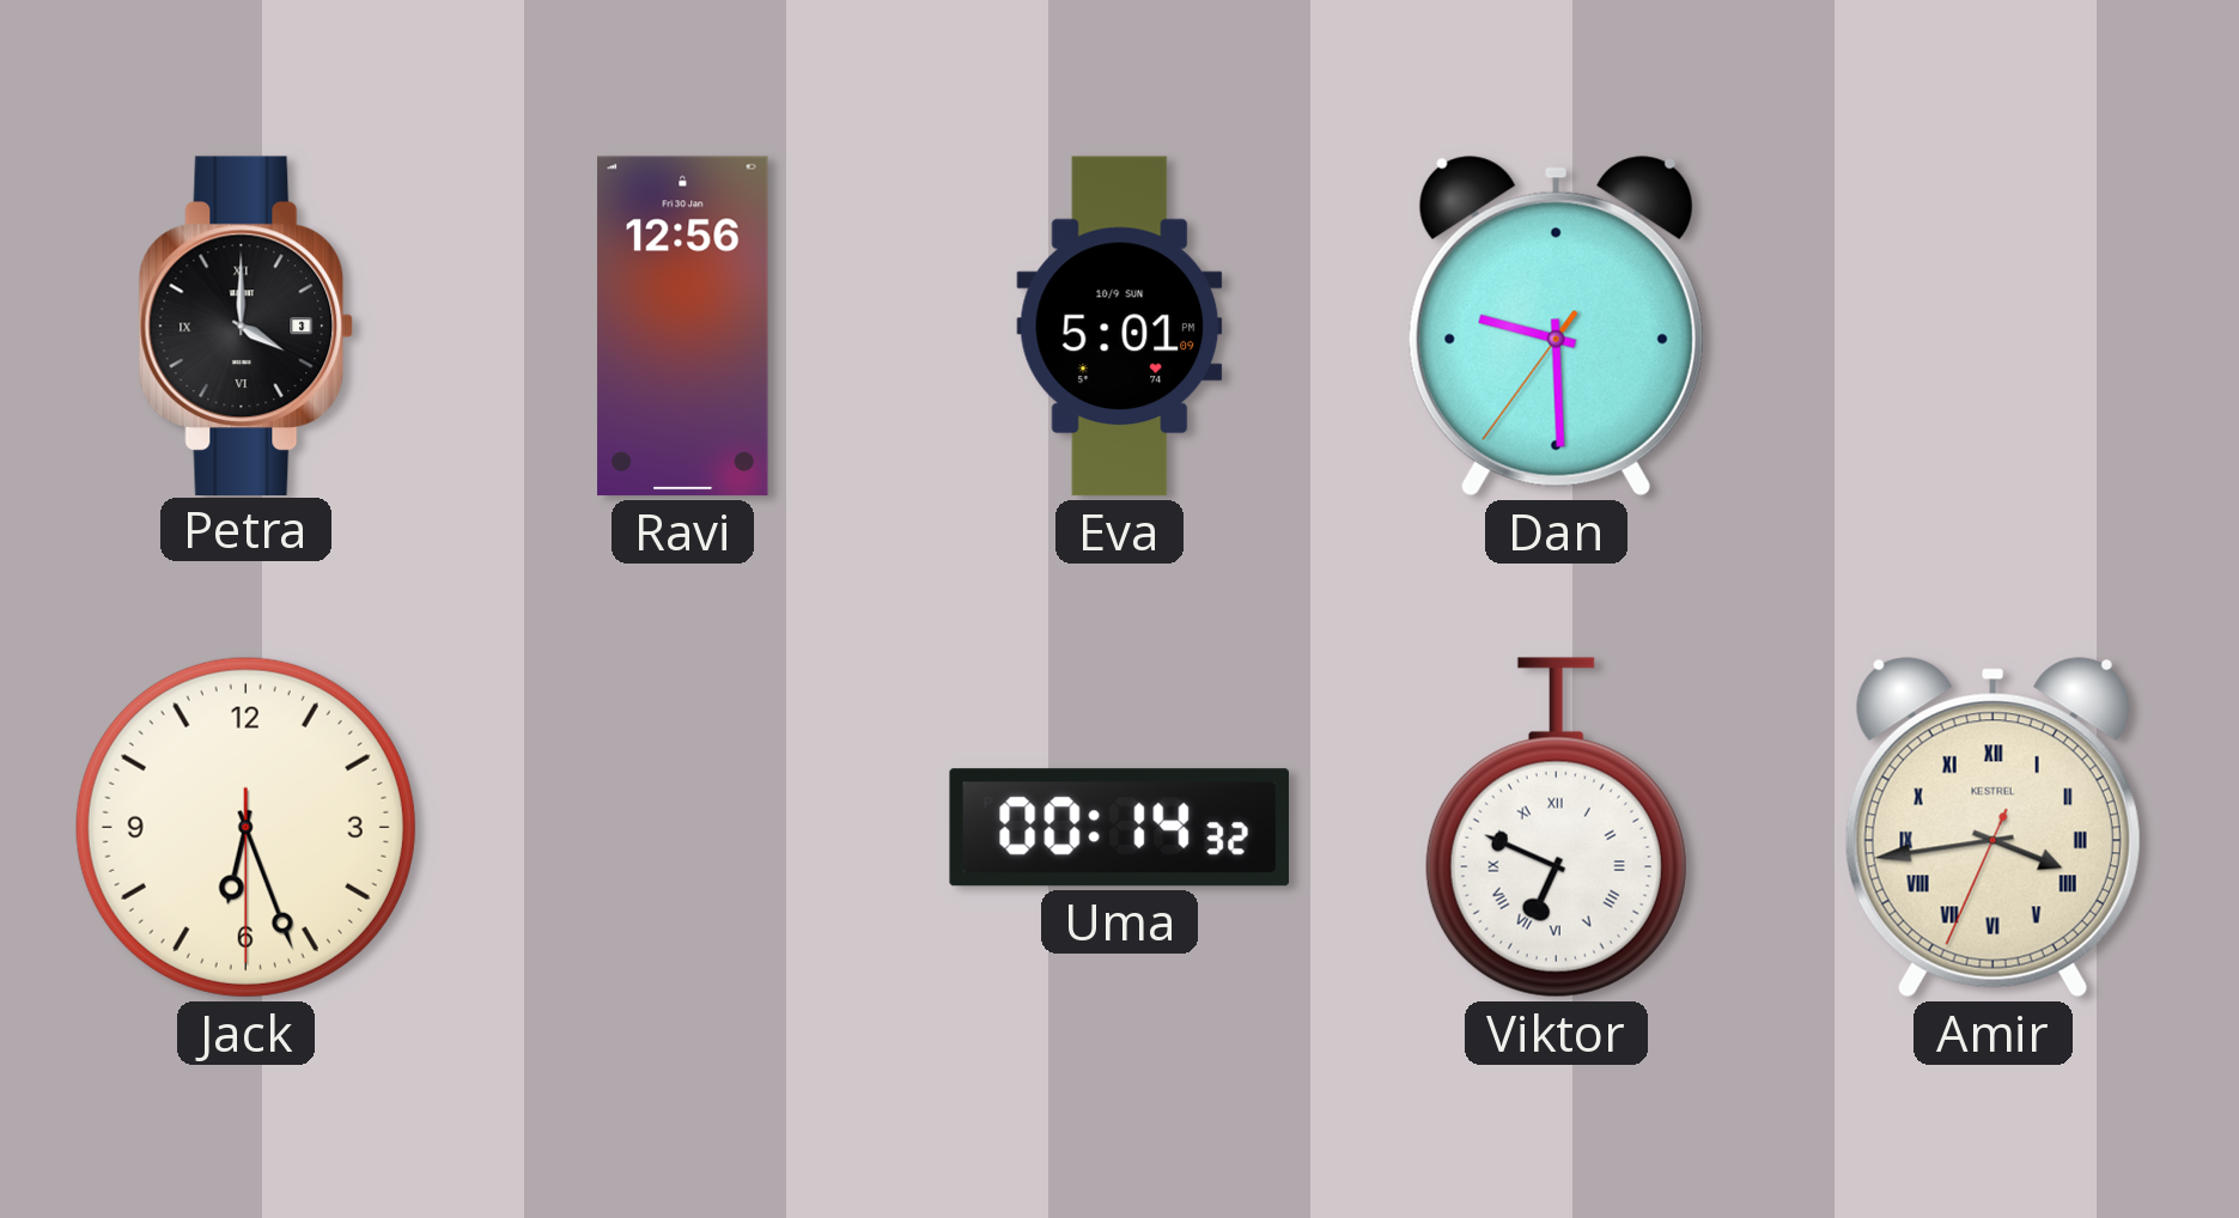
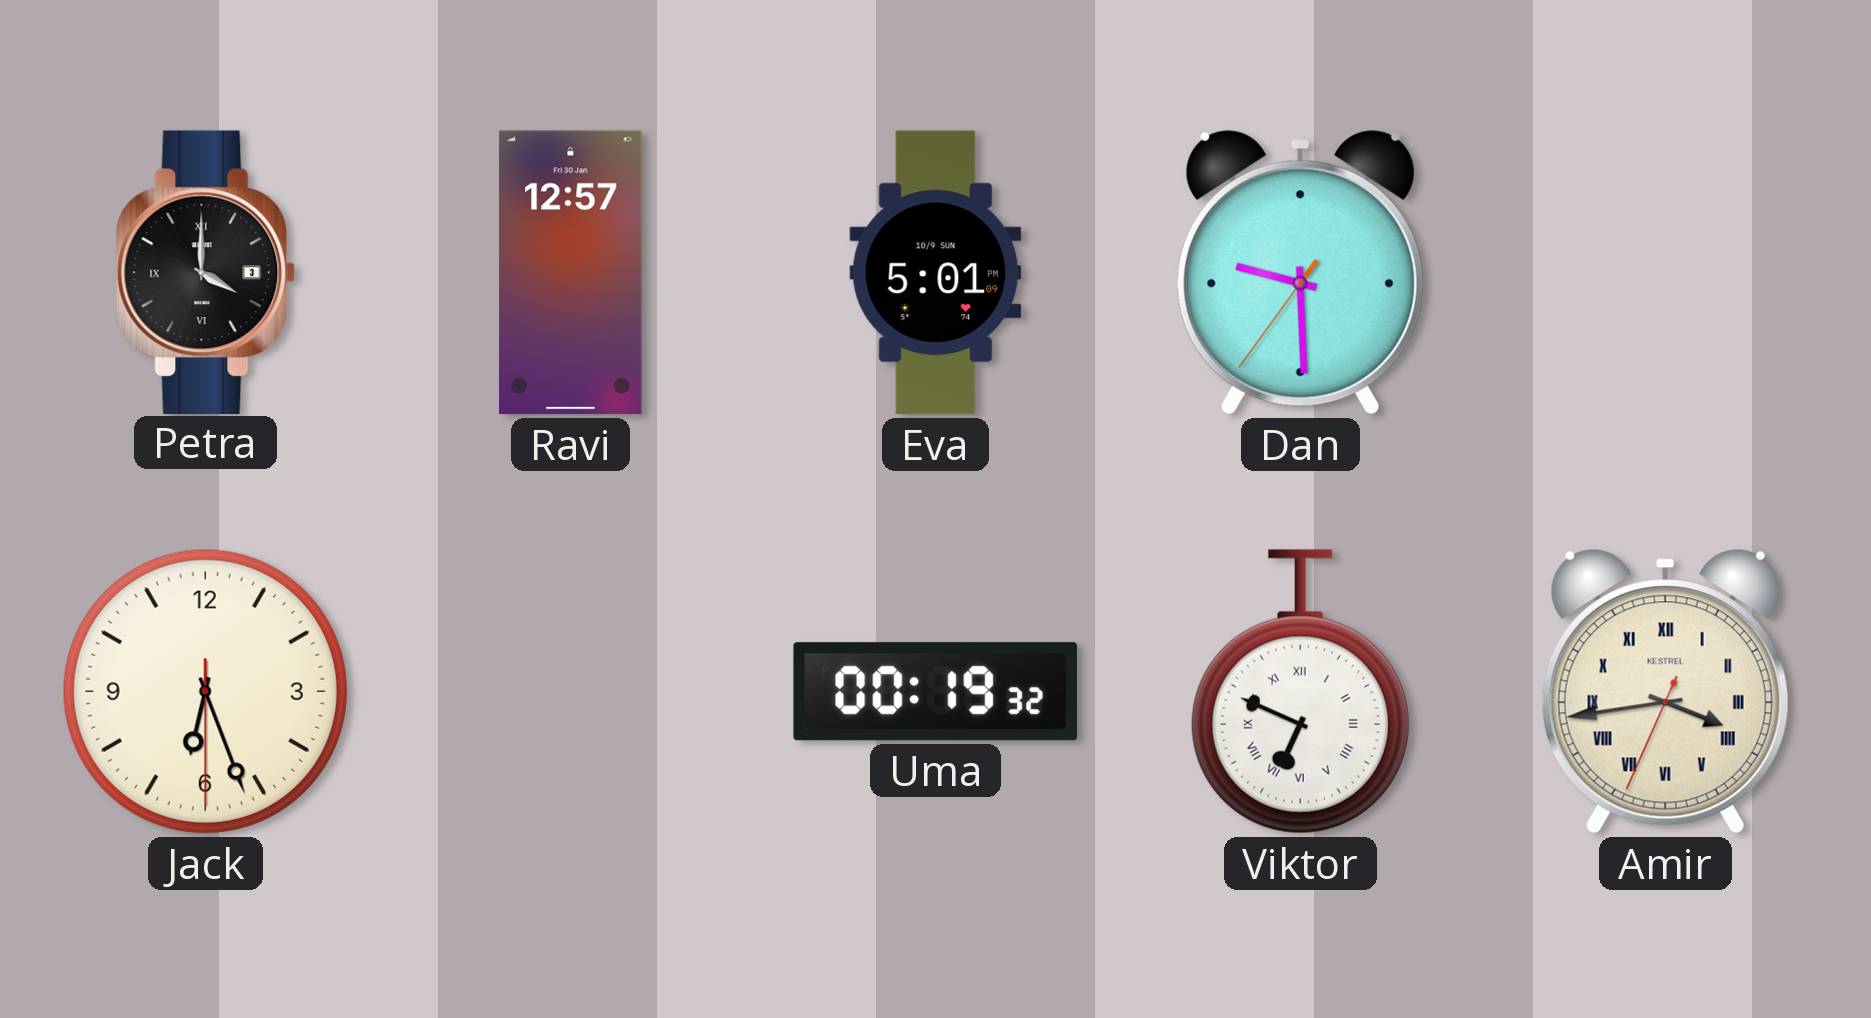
Ravi: 12:56 -> 12:57
Uma: 00:14 -> 00:19
